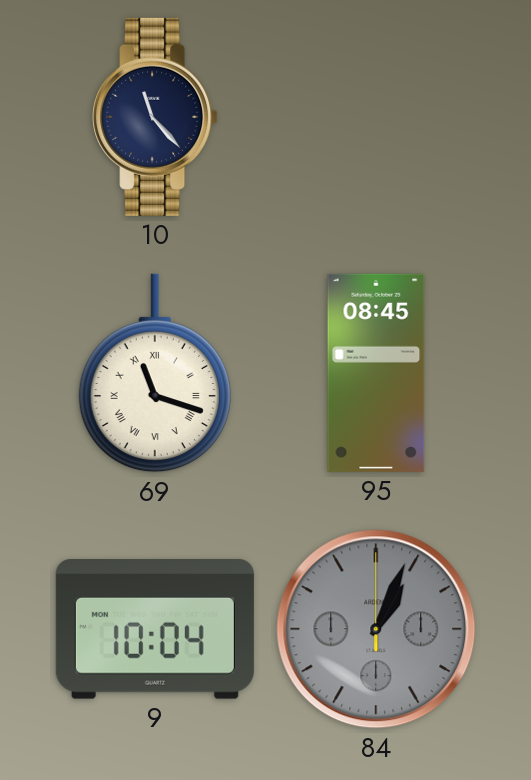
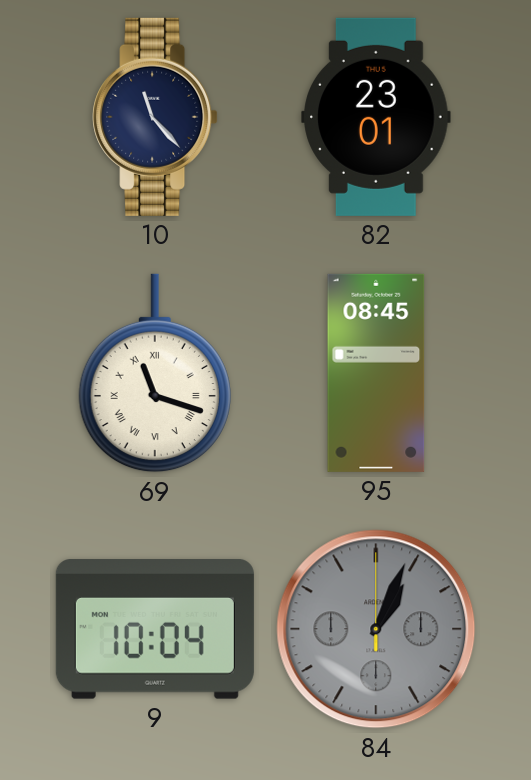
82: none -> 23:01
